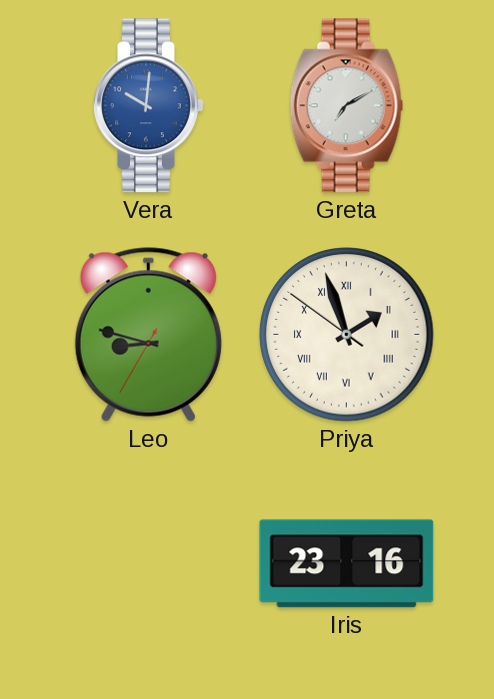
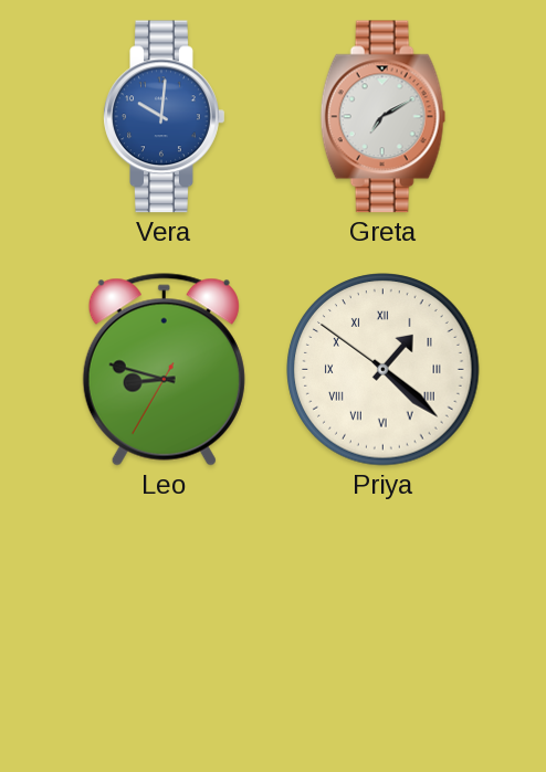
Priya: 1:56 -> 1:21
Iris: 23:16 -> none
